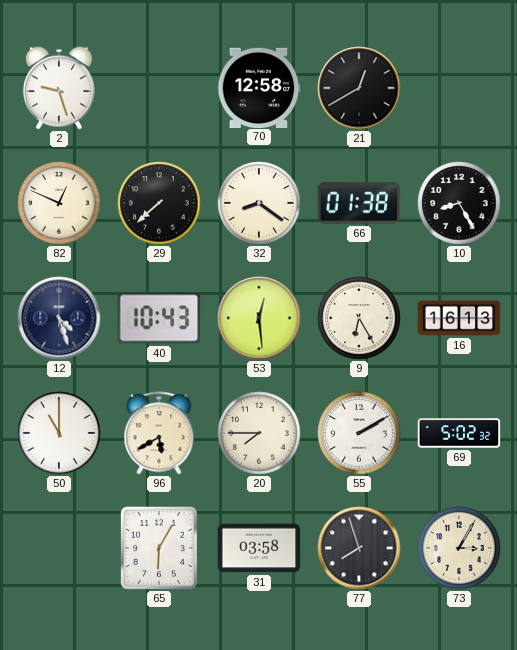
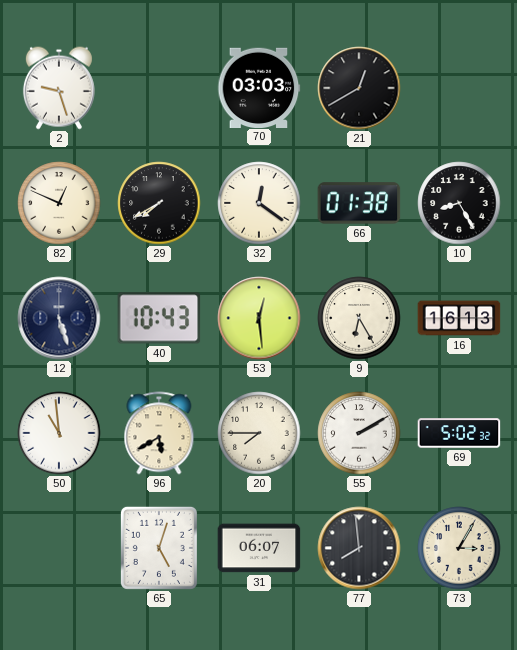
70: 12:58 -> 03:03
29: 7:38 -> 7:40
32: 8:21 -> 12:21
12: 4:27 -> 5:27
50: 11:00 -> 10:59
65: 6:05 -> 5:03
31: 03:58 -> 06:07
77: 7:57 -> 7:59
